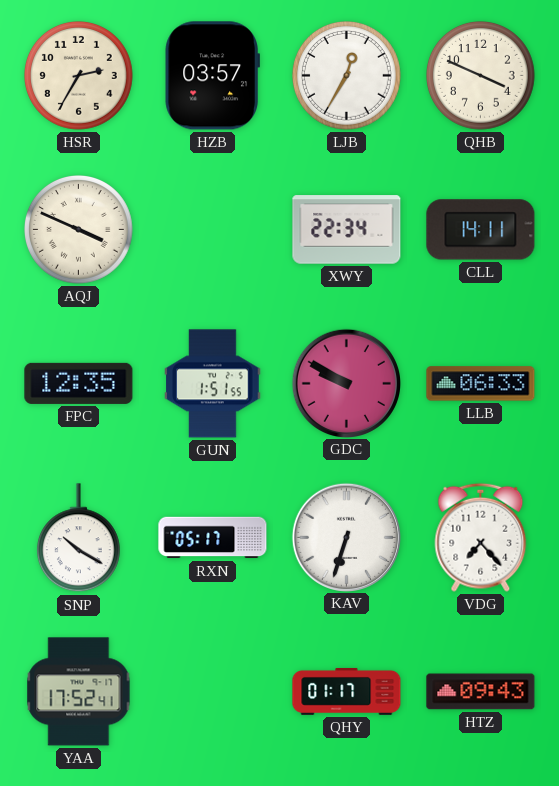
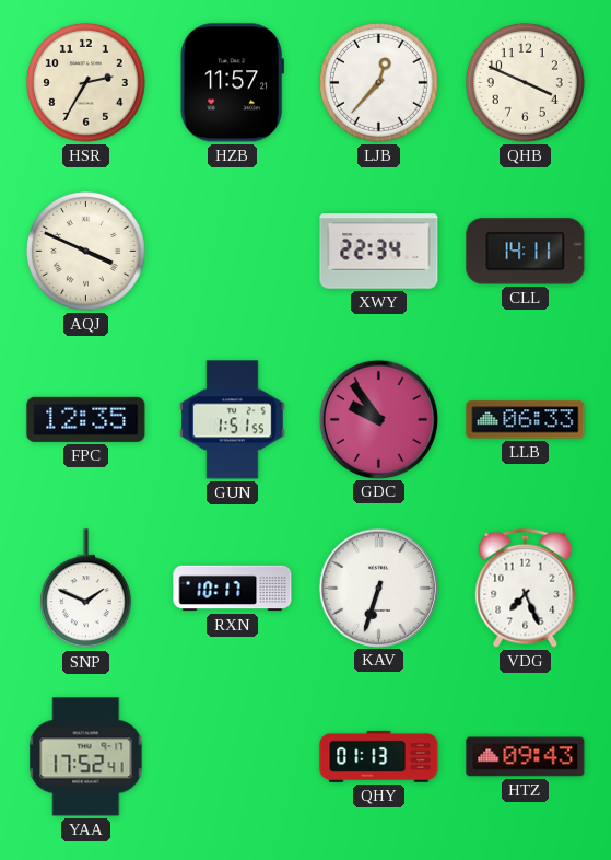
HZB: 03:57 -> 11:57
LJB: 12:35 -> 12:37
GDC: 9:50 -> 9:54
SNP: 10:20 -> 1:49
RXN: 05:17 -> 10:17
VDG: 7:23 -> 7:26
QHY: 01:17 -> 01:13
